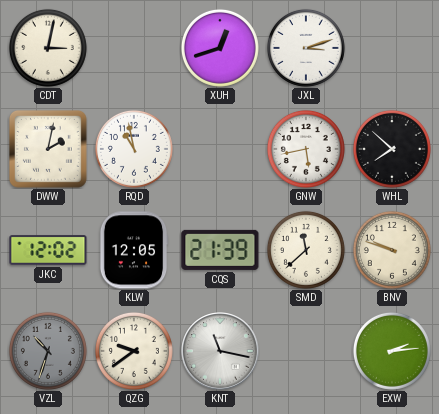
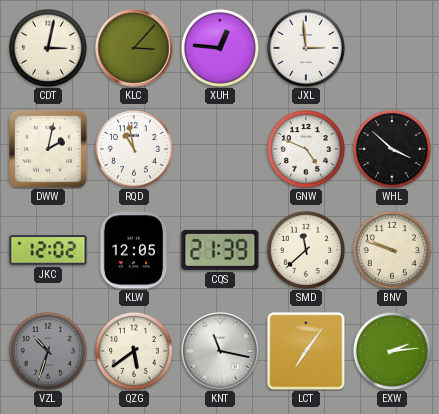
KLC: none -> 3:07
XUH: 12:42 -> 12:46
JXL: 3:12 -> 2:59
GNW: 5:43 -> 4:49
WHL: 7:52 -> 3:52
QZG: 9:39 -> 5:39
LCT: none -> 7:06
